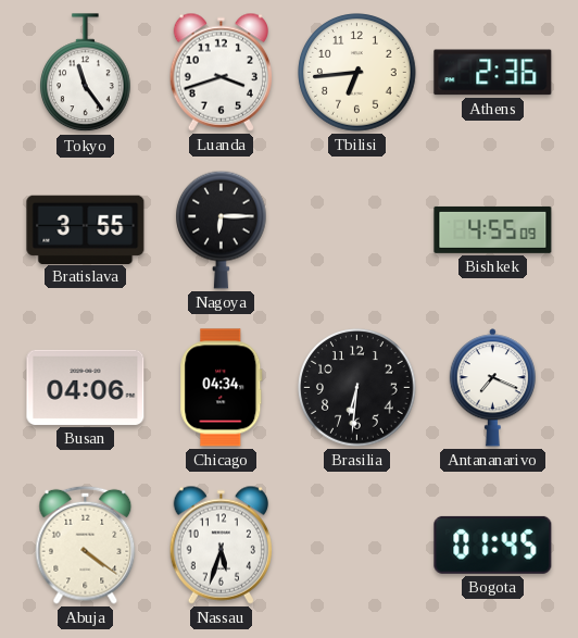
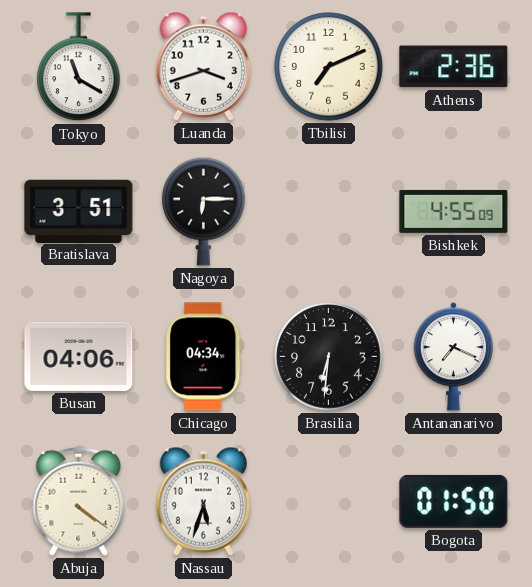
Tokyo: 11:24 -> 11:20
Tbilisi: 6:44 -> 7:11
Bratislava: 3:55 -> 3:51
Bogota: 01:45 -> 01:50
